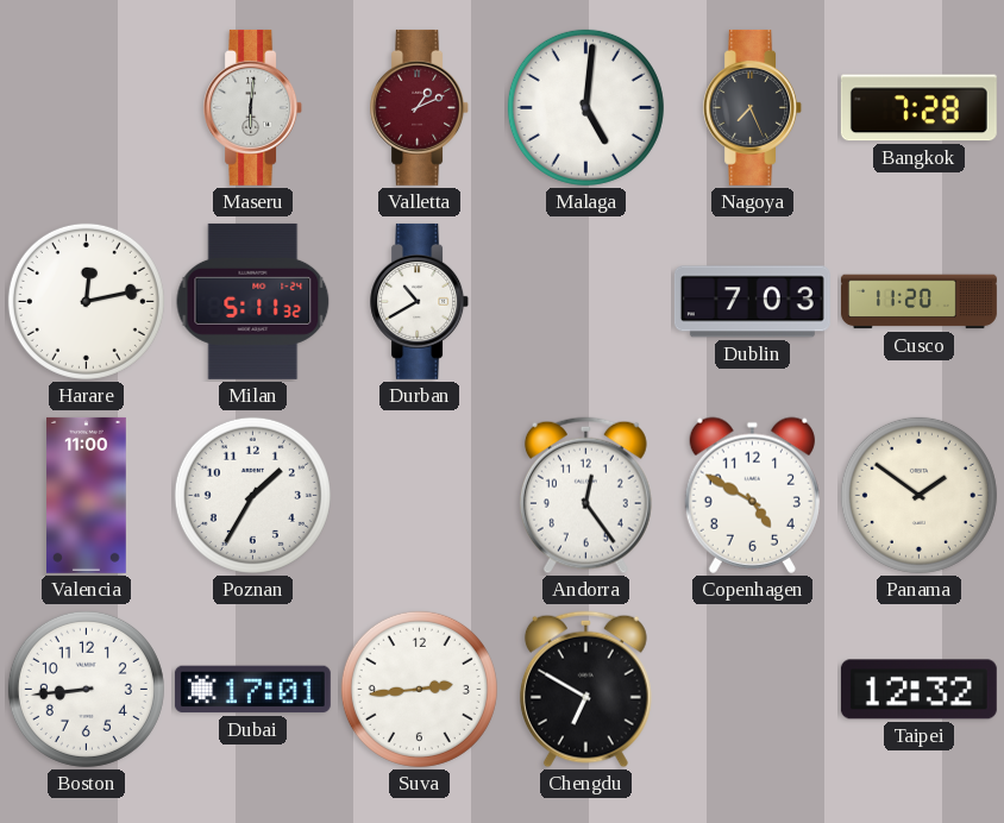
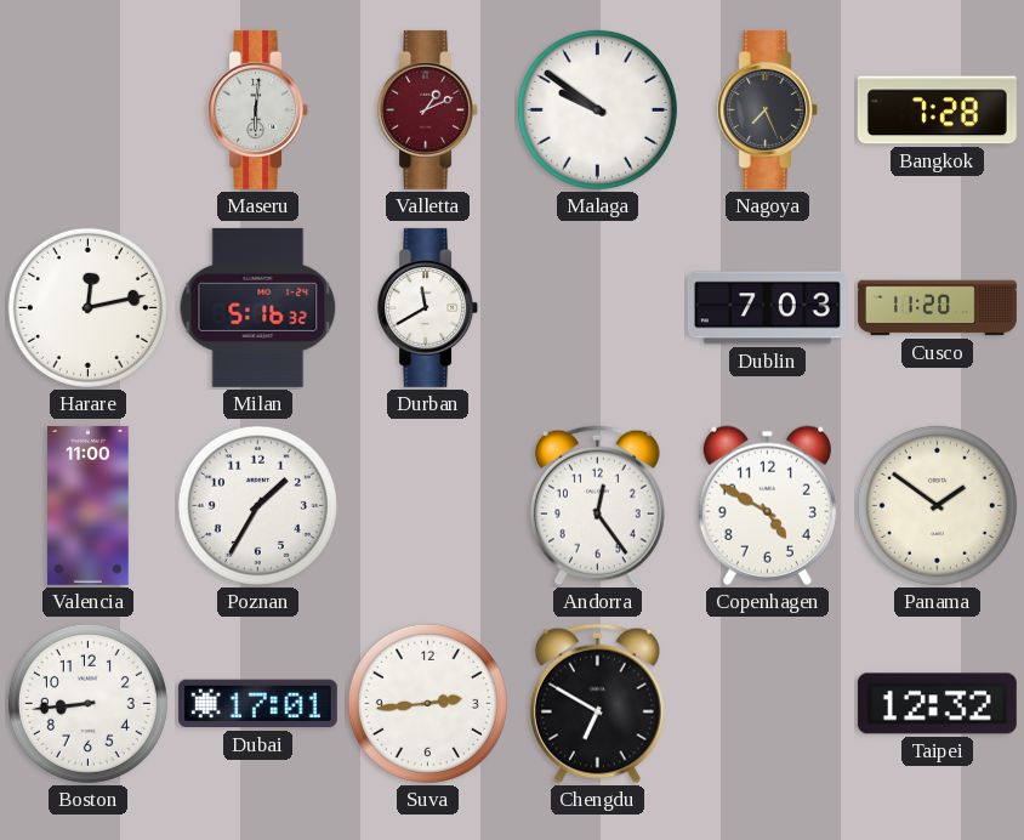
Malaga: 5:01 -> 9:51
Milan: 5:11 -> 5:16
Durban: 10:40 -> 11:40
